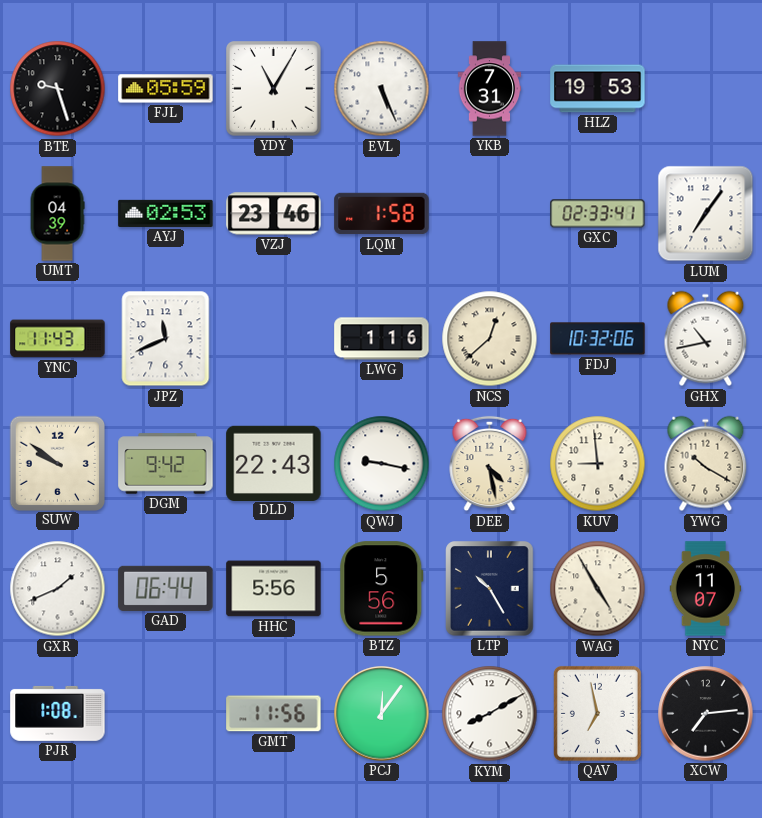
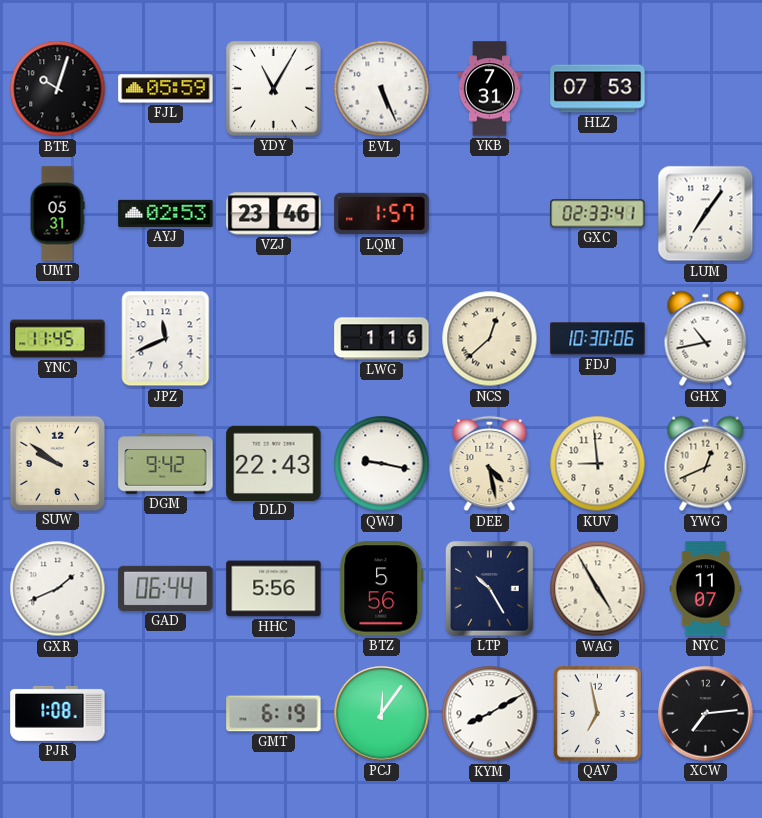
BTE: 9:27 -> 10:03
HLZ: 19:53 -> 07:53
UMT: 04:39 -> 05:31
LQM: 1:58 -> 1:57
YNC: 11:43 -> 11:45
FDJ: 10:32 -> 10:30
YWG: 10:20 -> 12:41
GMT: 11:56 -> 6:19
